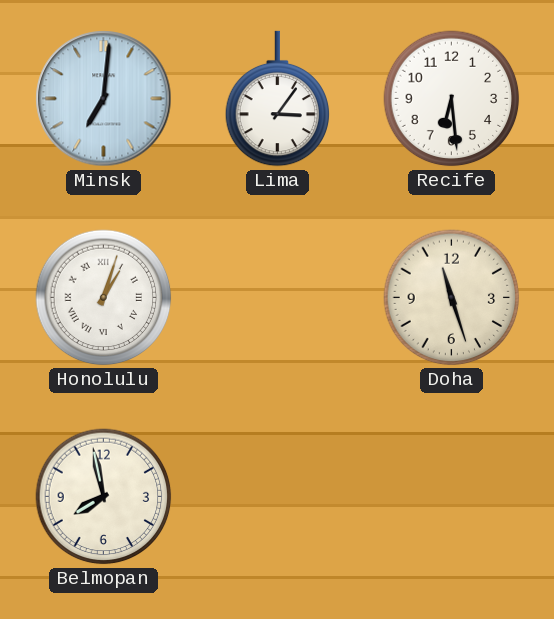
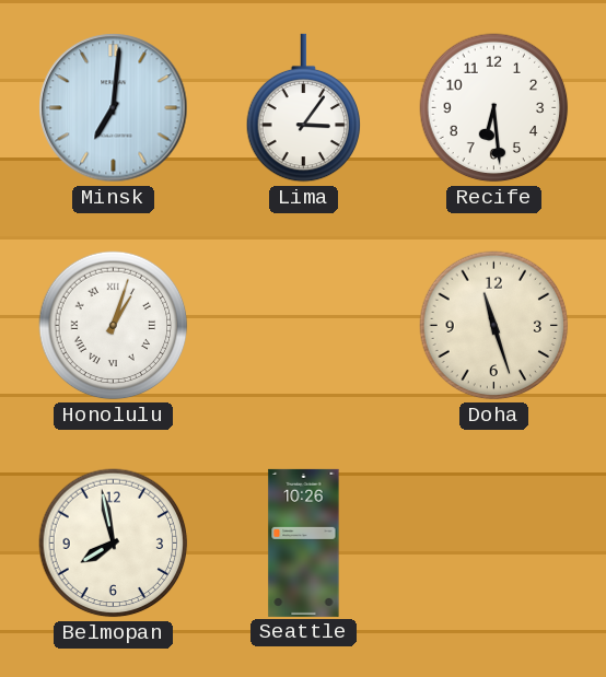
Seattle: none -> 10:26
